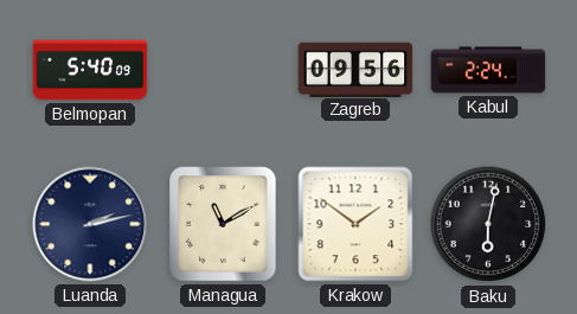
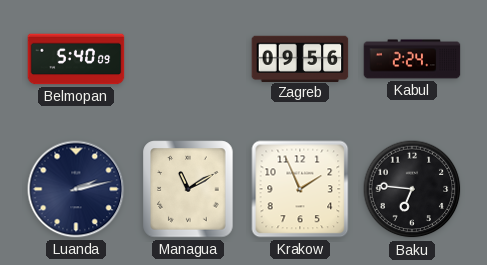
Krakow: 1:51 -> 1:56
Baku: 6:02 -> 6:46
